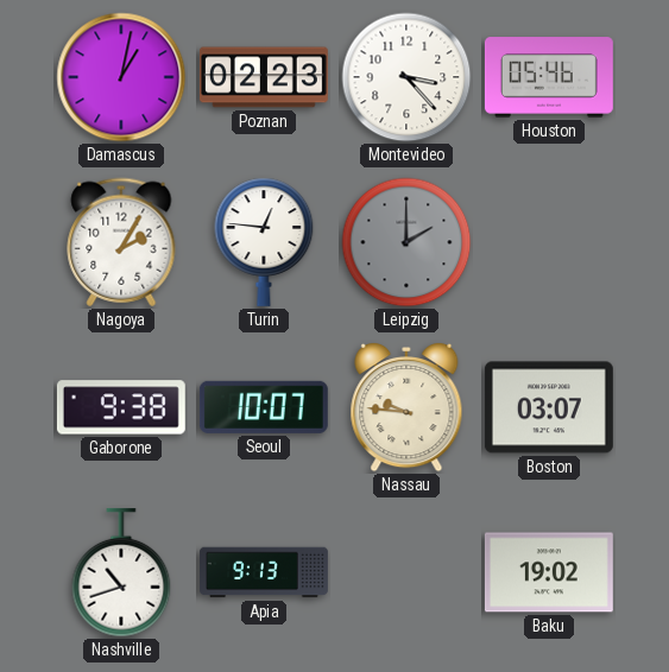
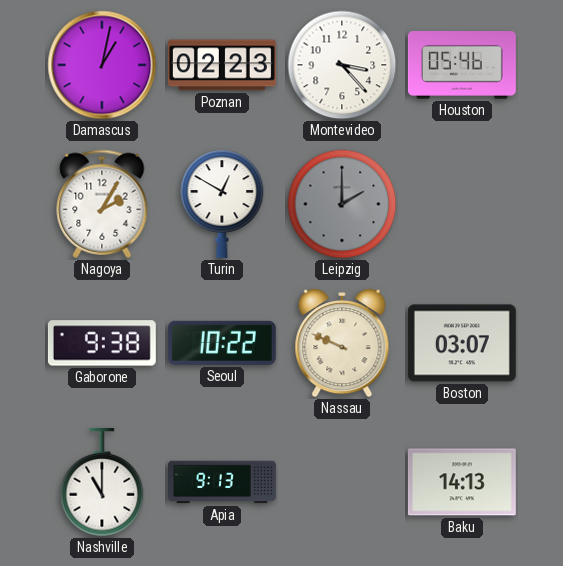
Turin: 12:46 -> 12:50
Seoul: 10:07 -> 10:22
Nassau: 9:46 -> 9:49
Nashville: 10:42 -> 11:00
Baku: 19:02 -> 14:13
